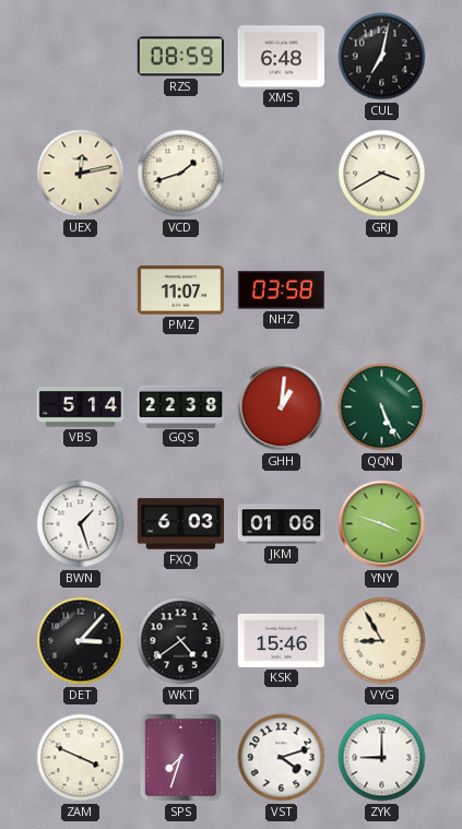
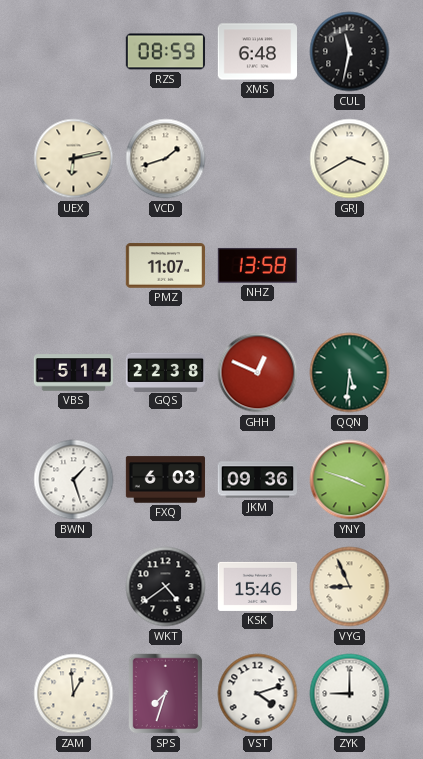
CUL: 7:02 -> 11:32
UEX: 12:13 -> 6:13
NHZ: 03:58 -> 13:58
GHH: 1:01 -> 12:49
QQN: 5:26 -> 5:31
JKM: 01:06 -> 09:36
DET: 3:07 -> none
VYG: 8:55 -> 8:56
ZAM: 3:49 -> 12:59
